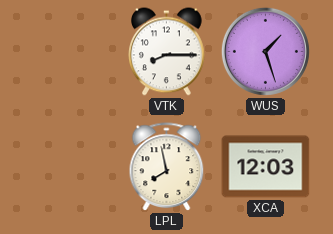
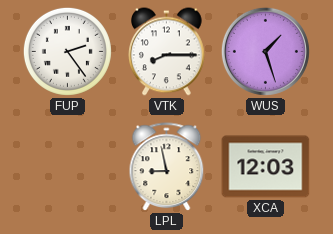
FUP: none -> 2:24
LPL: 7:58 -> 8:58
